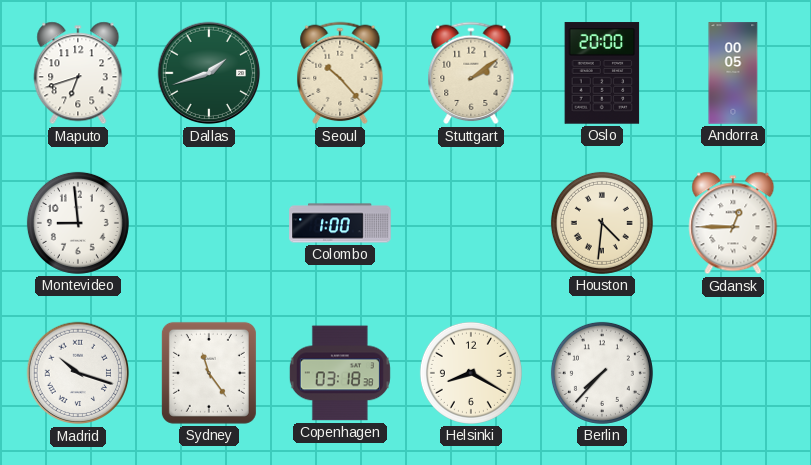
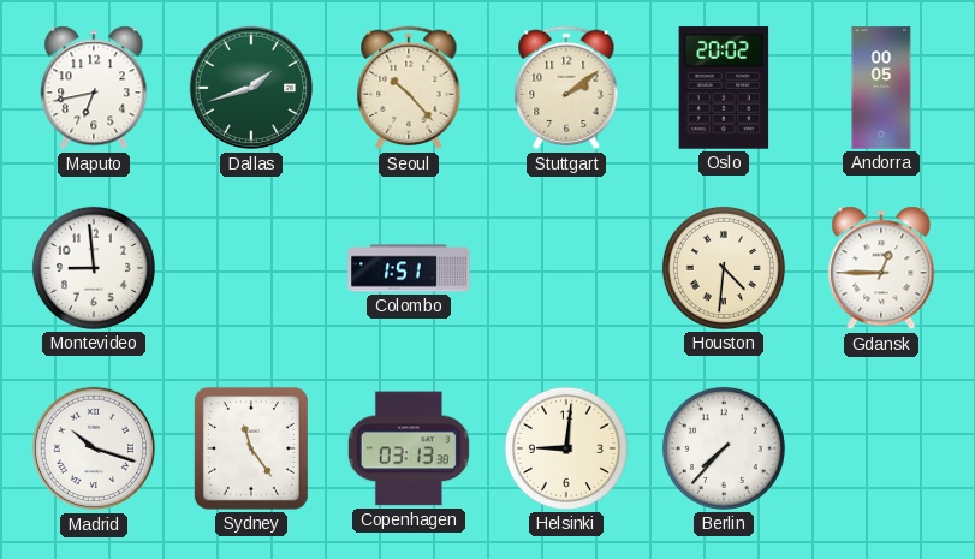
Maputo: 6:42 -> 6:43
Oslo: 20:00 -> 20:02
Colombo: 1:00 -> 1:51
Copenhagen: 03:18 -> 03:13
Helsinki: 8:20 -> 9:01
